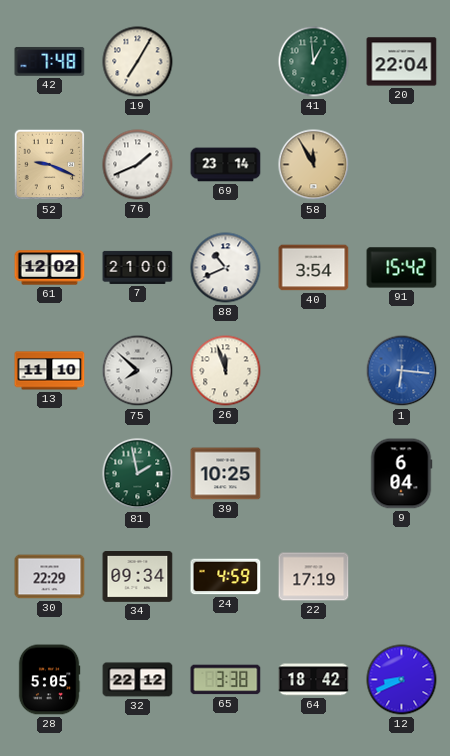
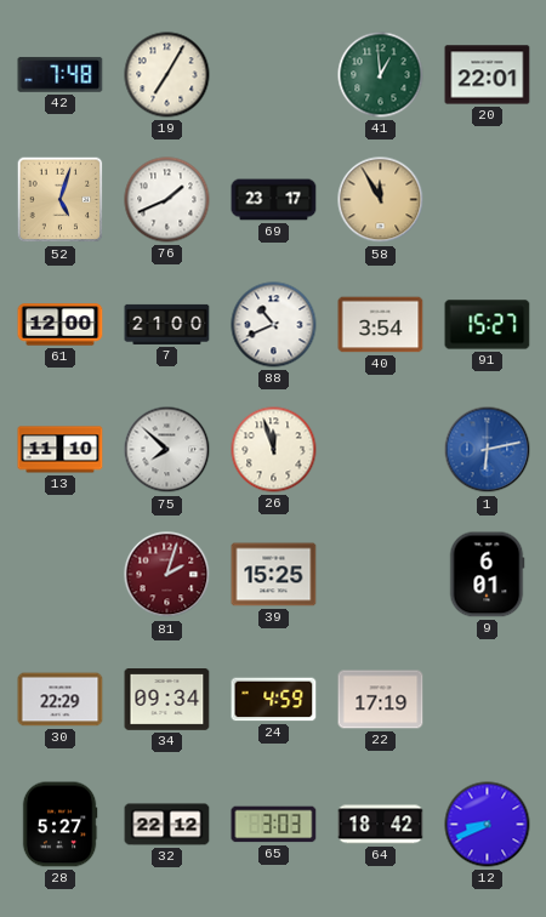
20: 22:04 -> 22:01
52: 9:19 -> 5:03
69: 23:14 -> 23:17
61: 12:02 -> 12:00
91: 15:42 -> 15:27
1: 6:16 -> 6:13
81: 1:58 -> 2:03
81 dial: green -> burgundy
39: 10:25 -> 15:25
9: 6:04 -> 6:01
28: 5:05 -> 5:27
65: 3:38 -> 3:03
